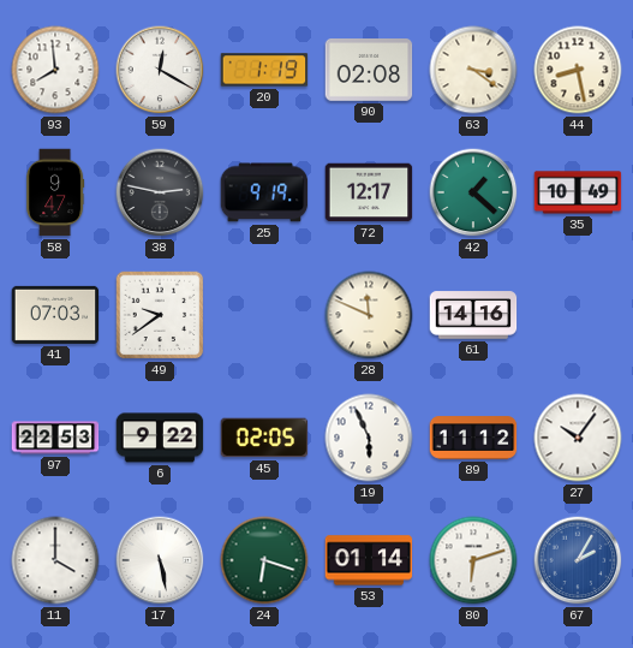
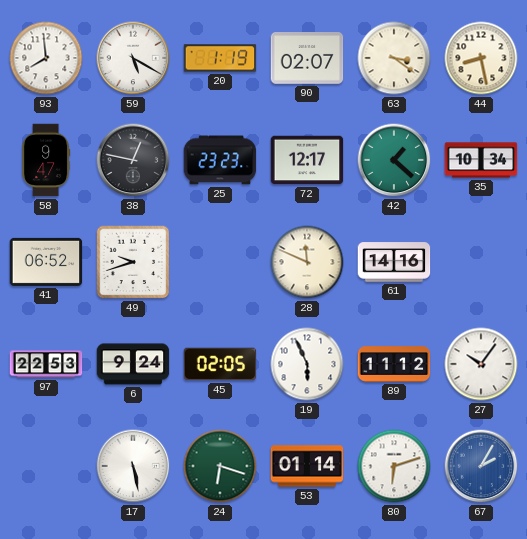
59: 12:20 -> 5:20
90: 02:08 -> 02:07
38: 2:47 -> 12:47
25: 9:19 -> 23:23
35: 10:49 -> 10:34
41: 07:03 -> 06:52
49: 9:39 -> 9:42
6: 9:22 -> 9:24
11: 4:00 -> none
